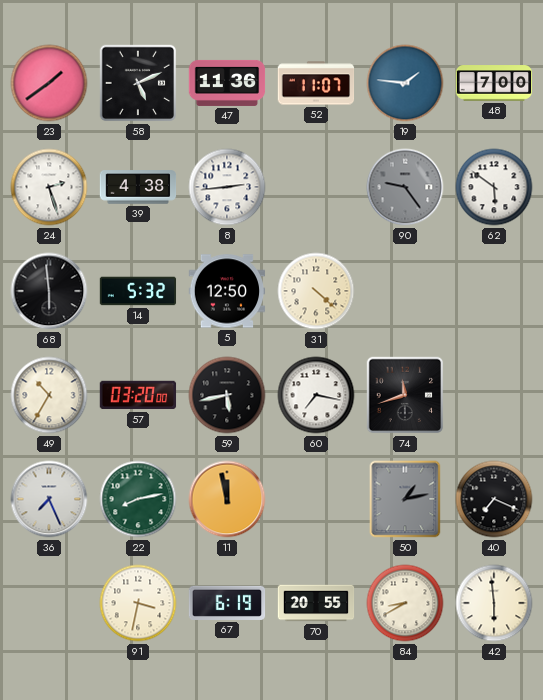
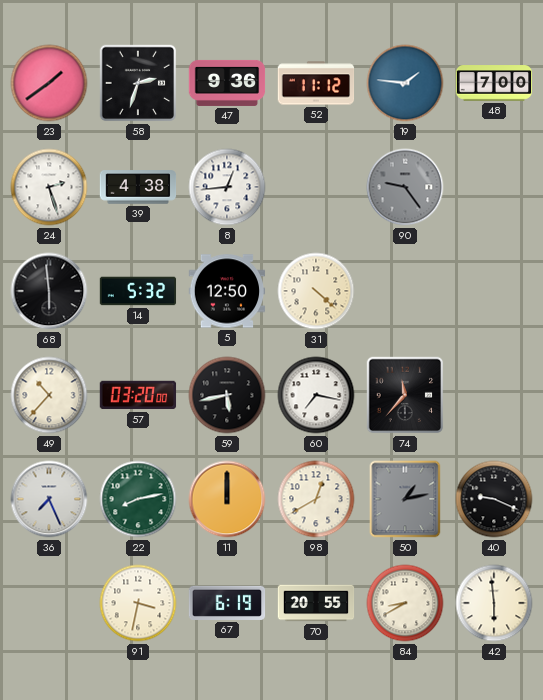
58: 5:11 -> 2:33
47: 11:36 -> 9:36
52: 11:07 -> 11:12
8: 2:44 -> 12:44
62: 5:51 -> none
49: 10:35 -> 10:37
74: 11:42 -> 11:37
11: 11:58 -> 12:00
98: none -> 12:40
40: 7:19 -> 9:19
